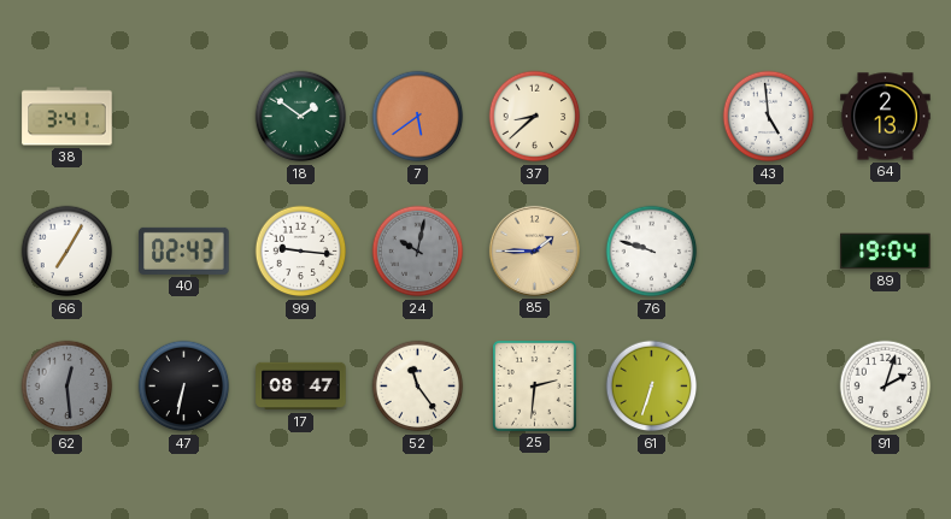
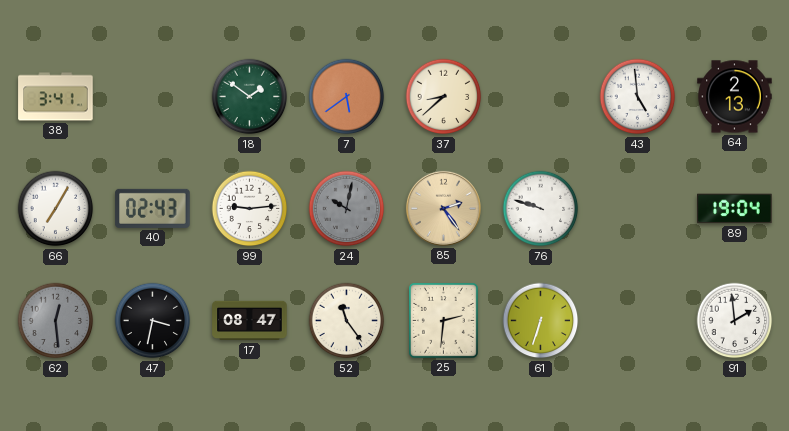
99: 9:16 -> 9:14
85: 1:45 -> 2:24
47: 6:32 -> 3:32
91: 2:03 -> 1:59
